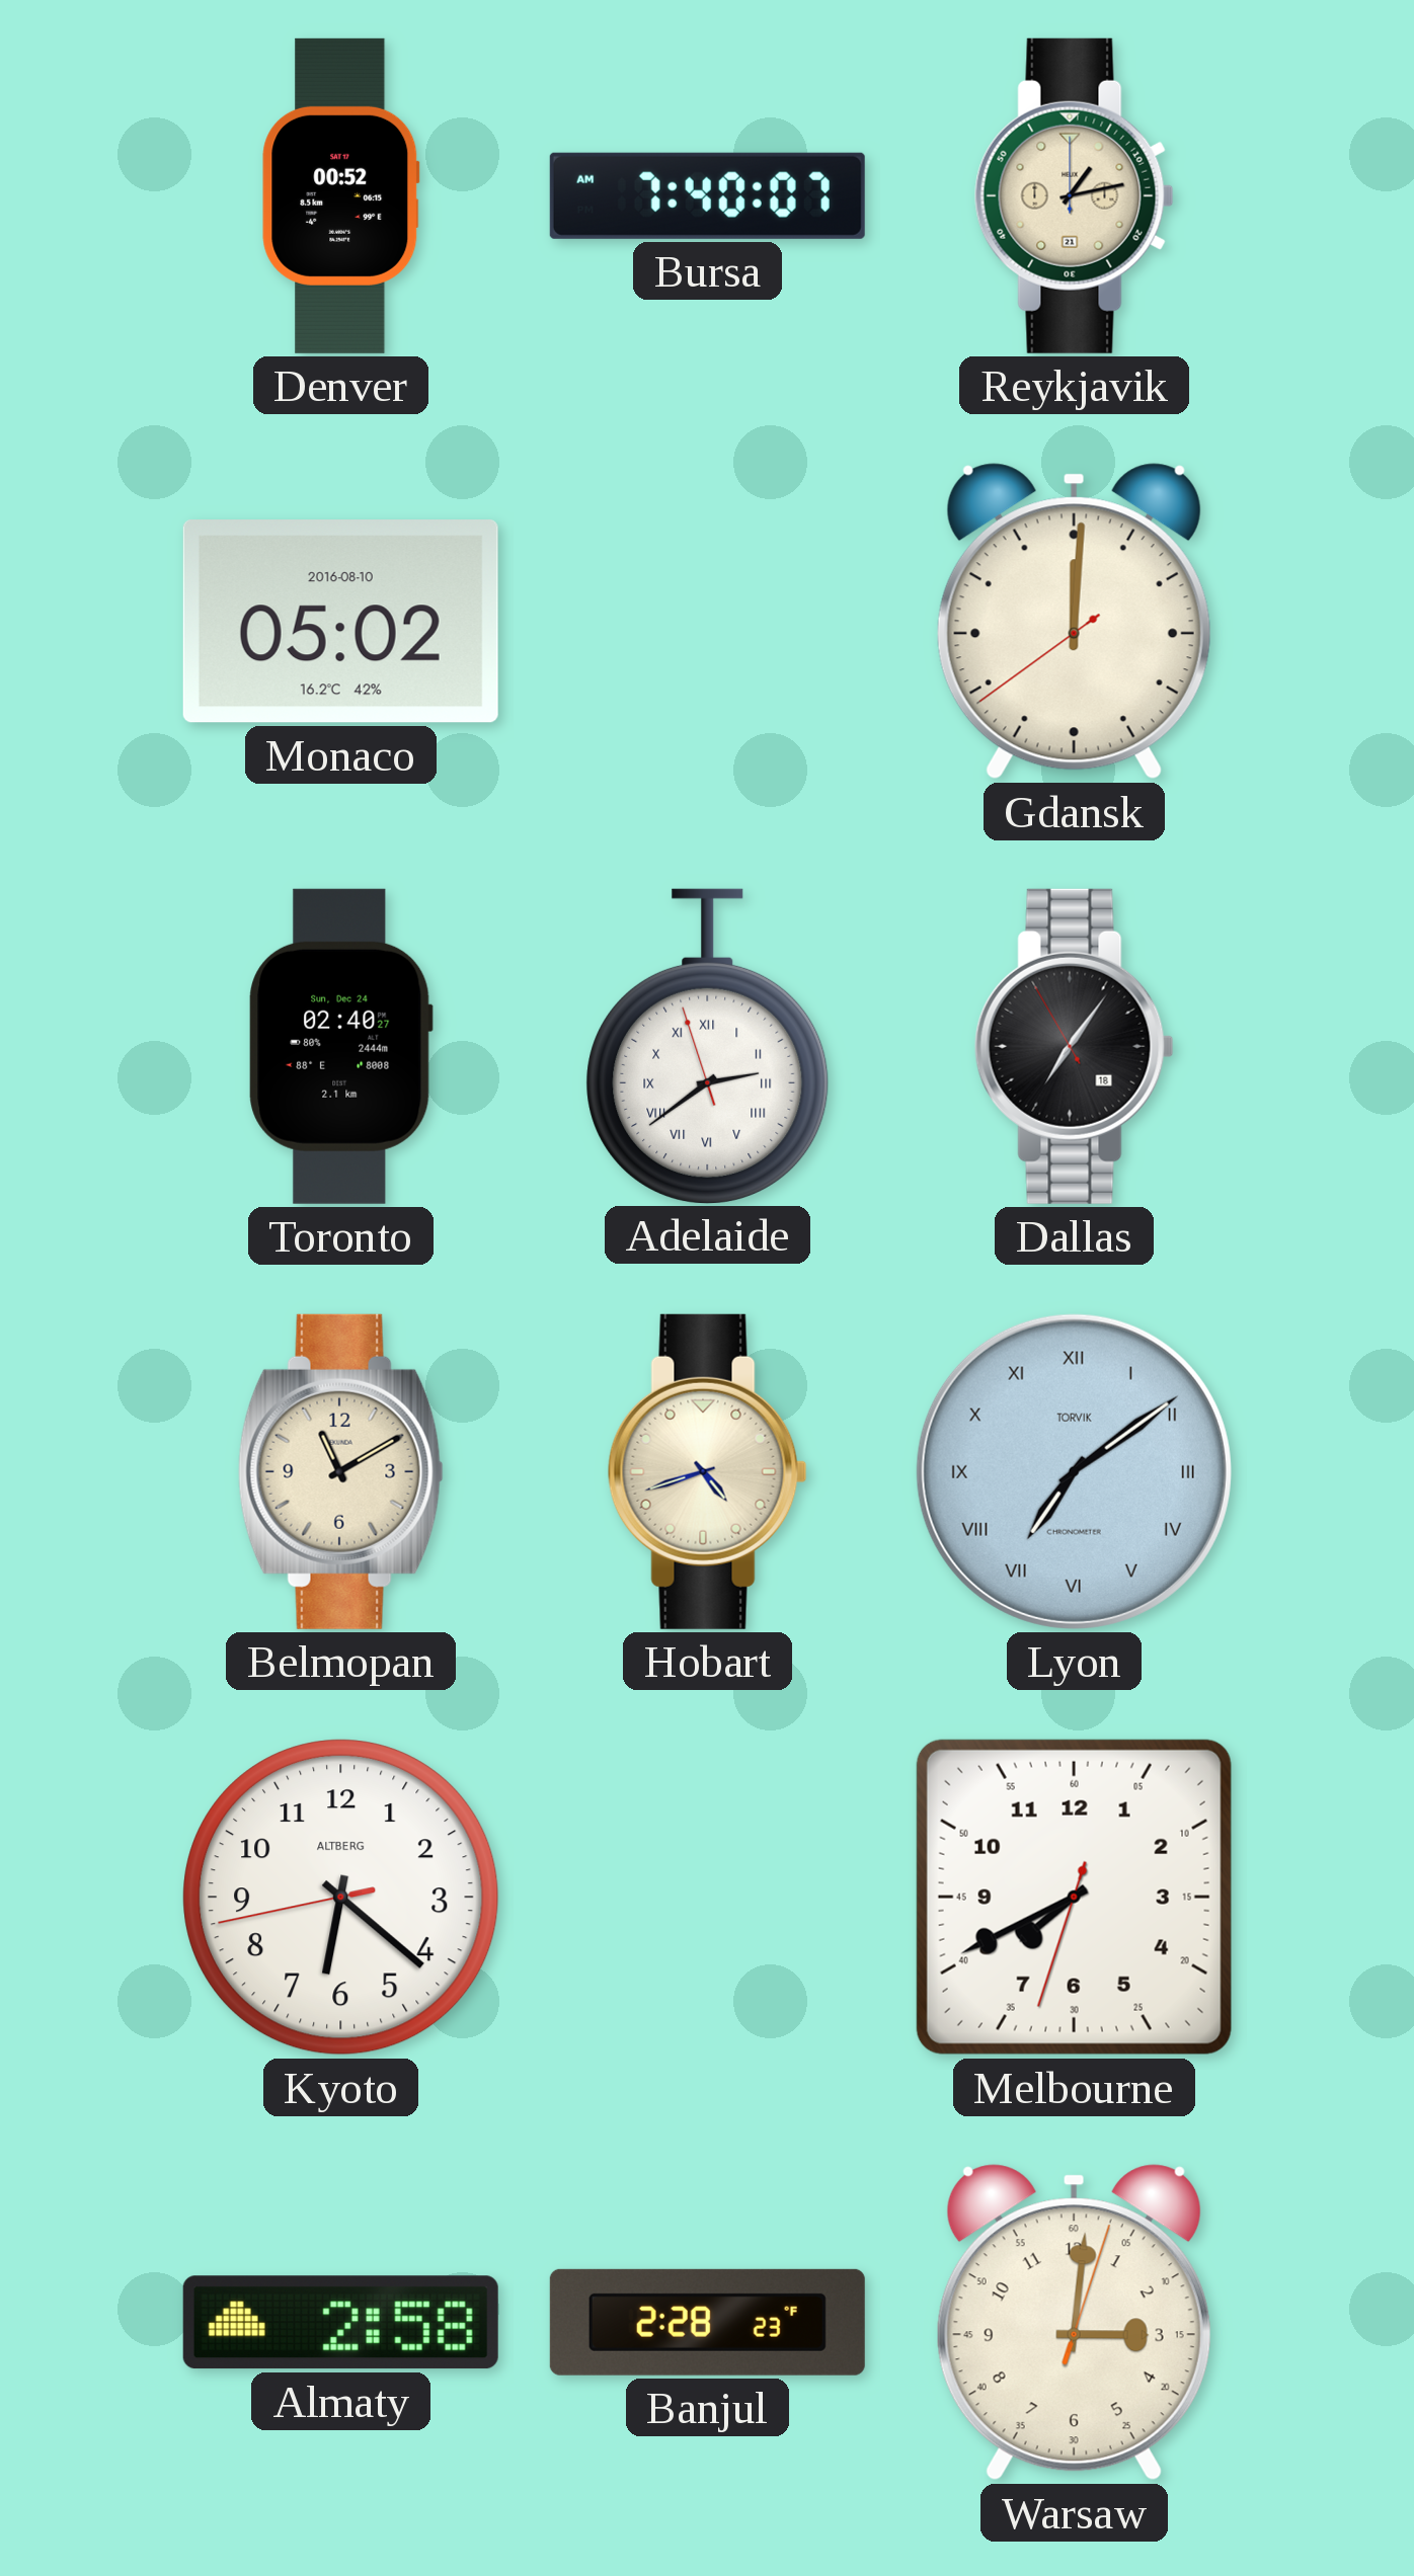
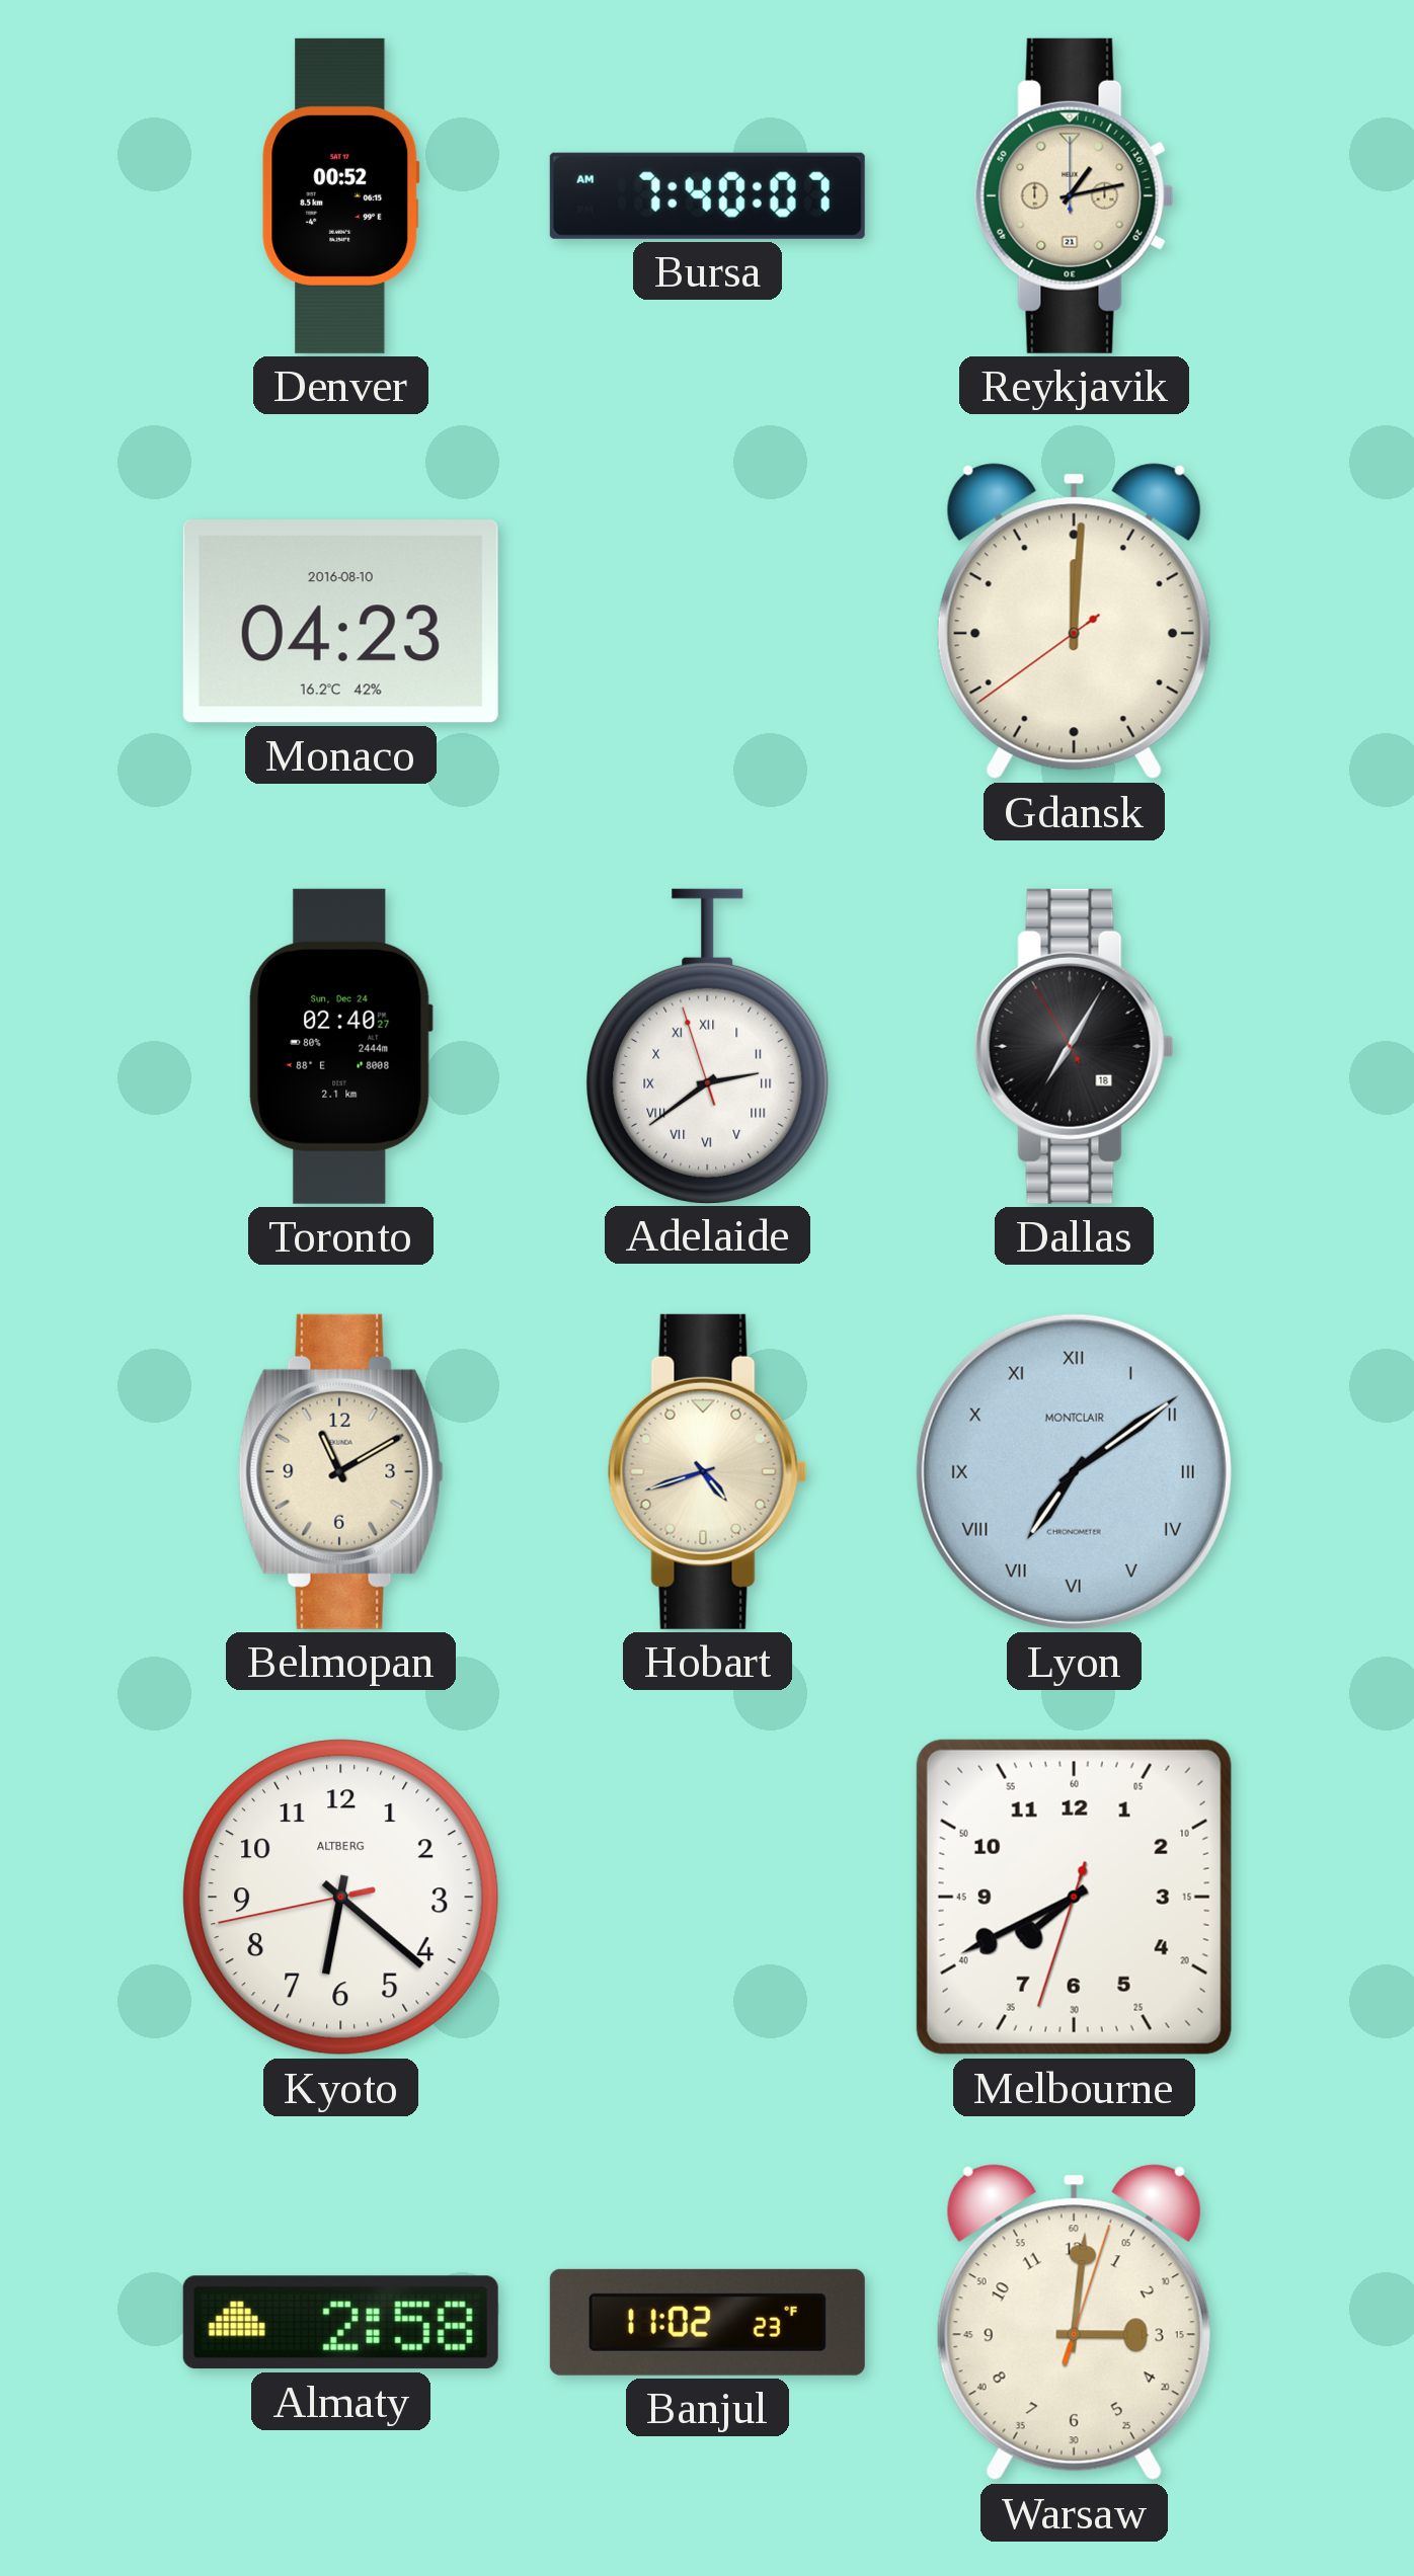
Monaco: 05:02 -> 04:23
Dallas: 7:05 -> 7:04
Lyon brand: TORVIK -> MONTCLAIR
Banjul: 2:28 -> 11:02
